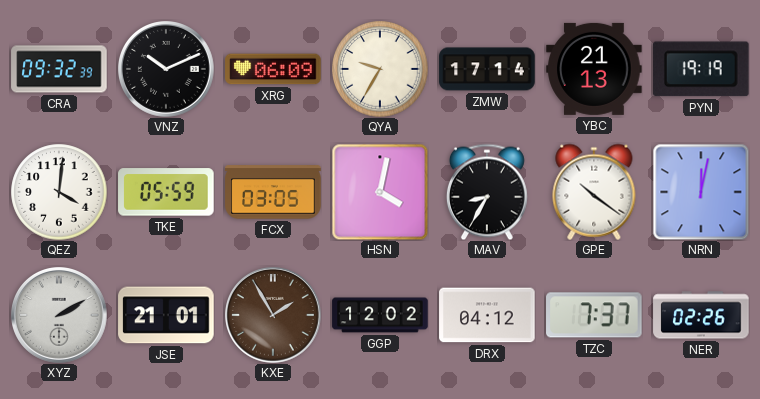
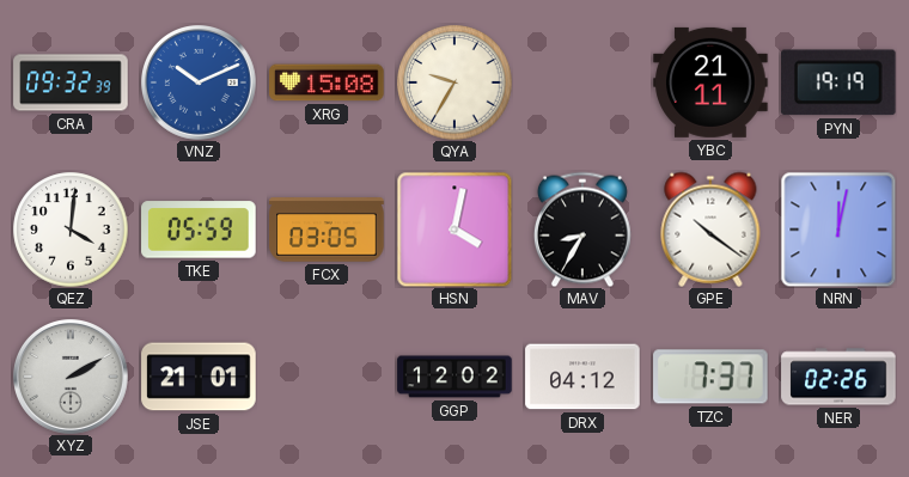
VNZ dial: black -> blue
XRG: 06:09 -> 15:08
ZMW: 17:14 -> none
YBC: 21:13 -> 21:11
KXE: 1:55 -> none
